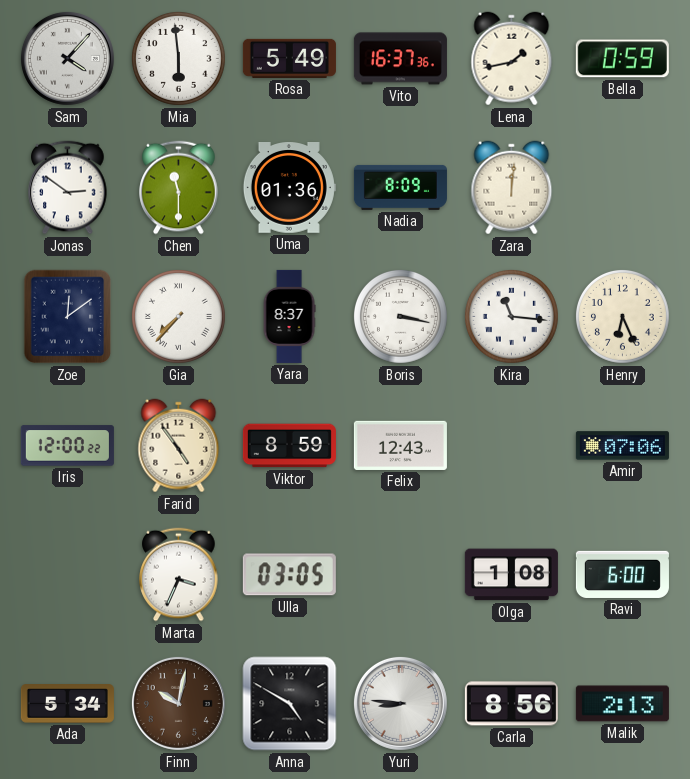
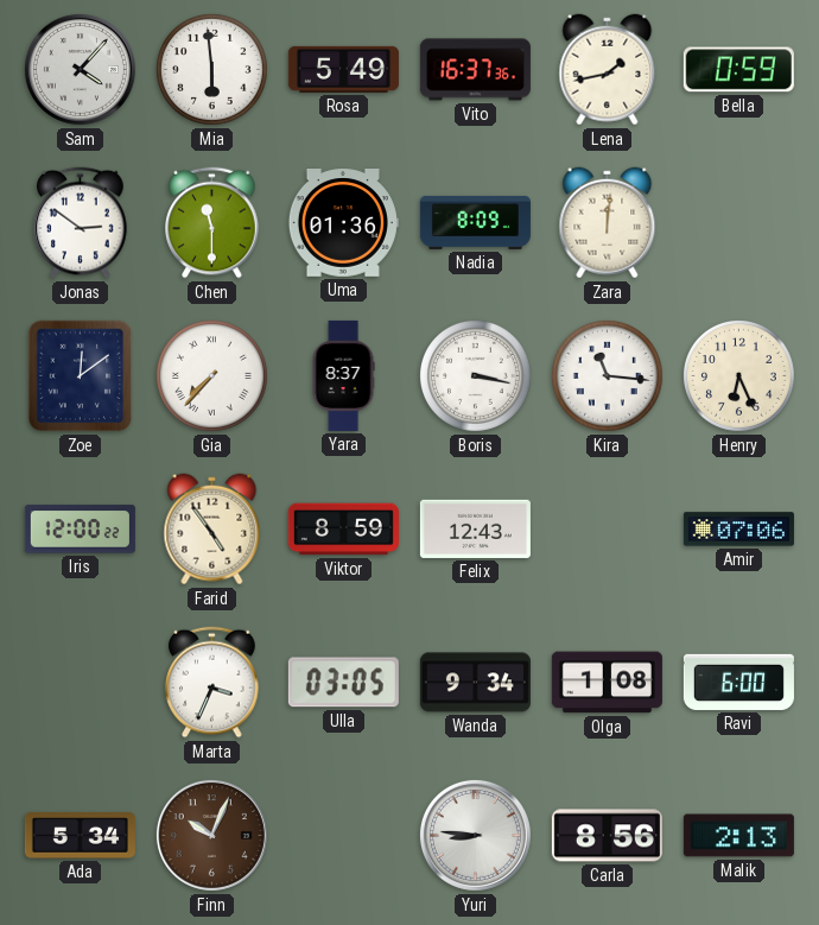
Wanda: none -> 9:34
Finn: 10:02 -> 10:04
Anna: 4:50 -> none
